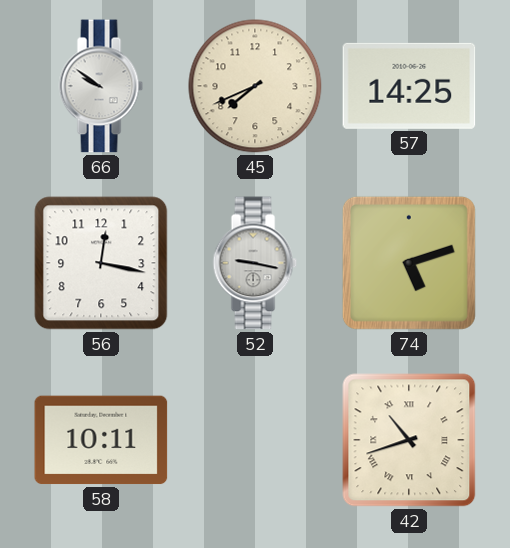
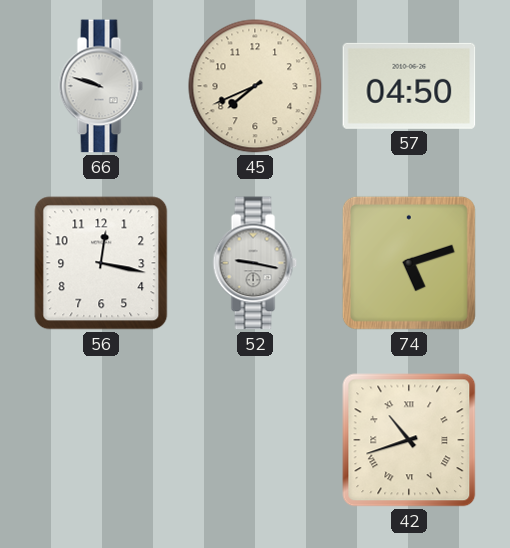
66: 9:51 -> 9:48
57: 14:25 -> 04:50
58: 10:11 -> none
